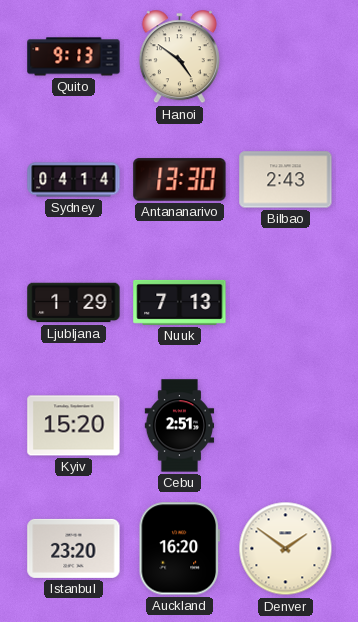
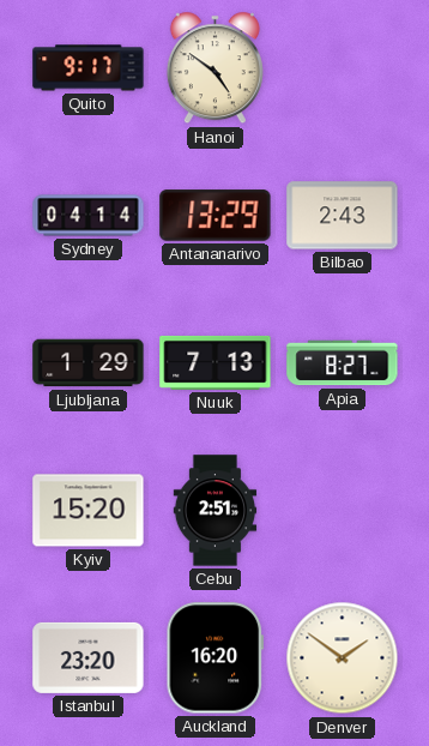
Quito: 9:13 -> 9:17
Antananarivo: 13:30 -> 13:29
Apia: none -> 8:27
